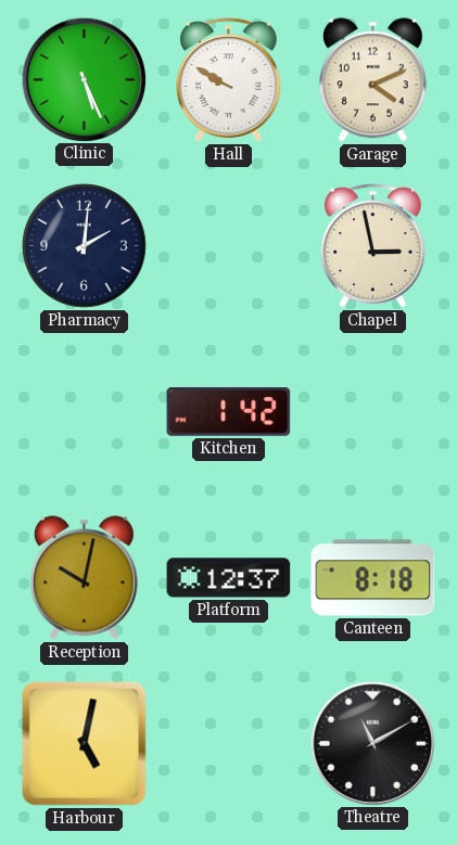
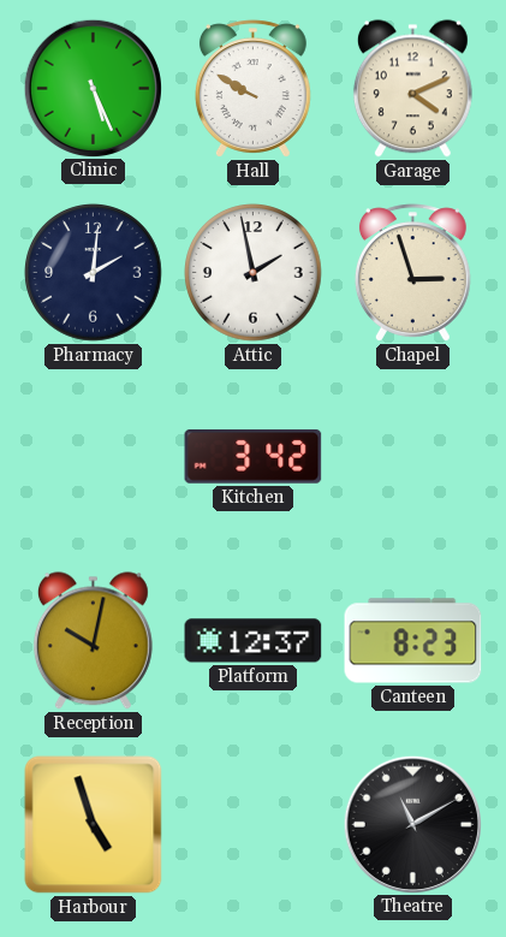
Attic: none -> 1:58
Chapel: 2:58 -> 2:57
Kitchen: 1:42 -> 3:42
Canteen: 8:18 -> 8:23
Harbour: 5:02 -> 4:57
